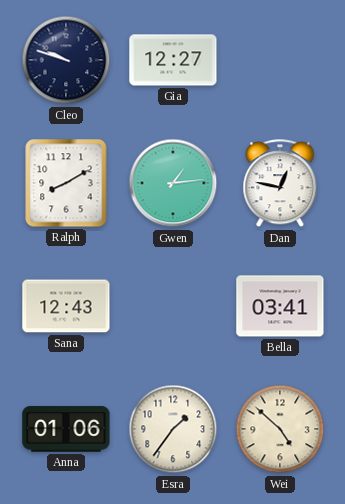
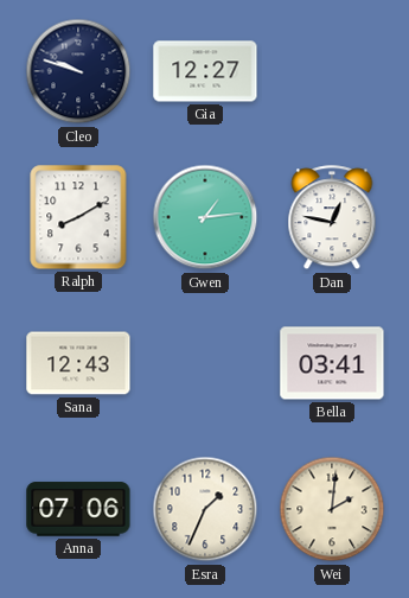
Anna: 01:06 -> 07:06
Esra: 1:36 -> 1:34
Wei: 4:52 -> 2:01
